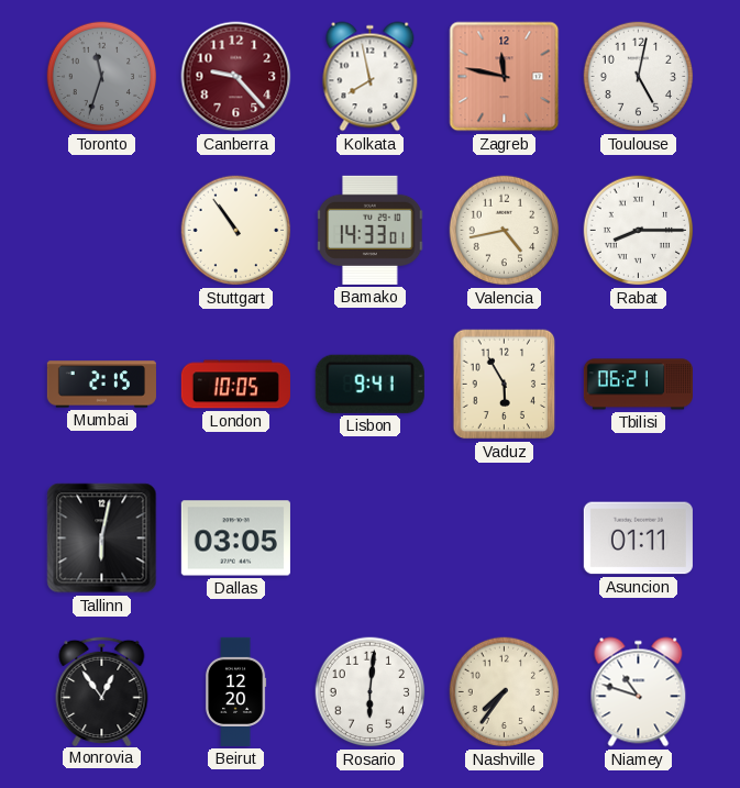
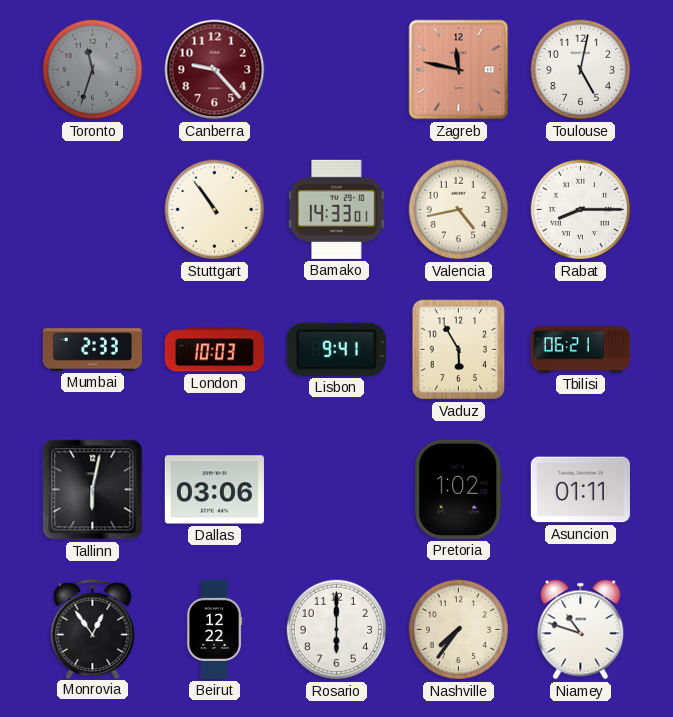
Kolkata: 7:58 -> none
Mumbai: 2:15 -> 2:33
London: 10:05 -> 10:03
Dallas: 03:05 -> 03:06
Pretoria: none -> 1:02
Beirut: 12:20 -> 12:22
Rosario: 6:01 -> 6:00
